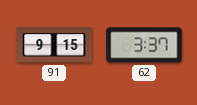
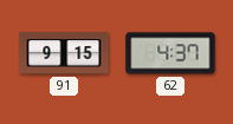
62: 3:37 -> 4:37
